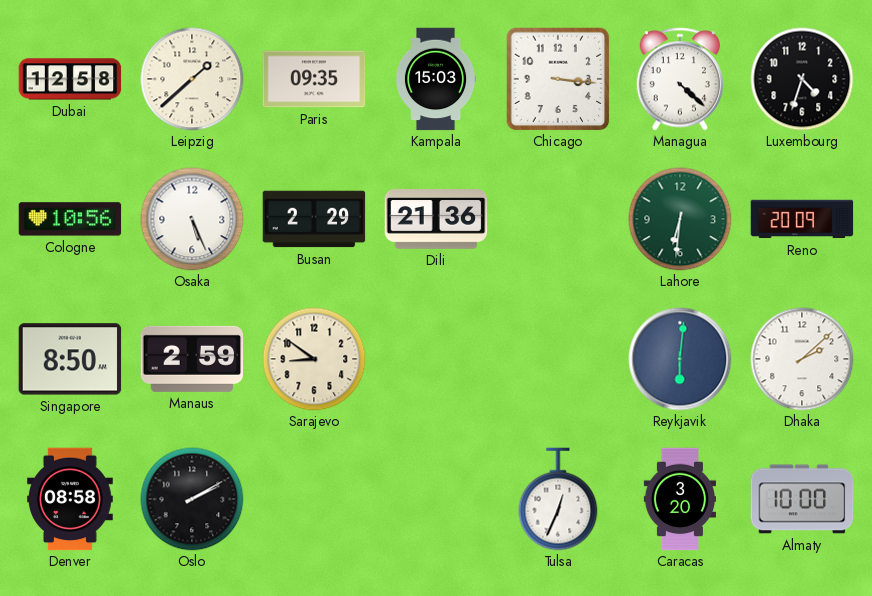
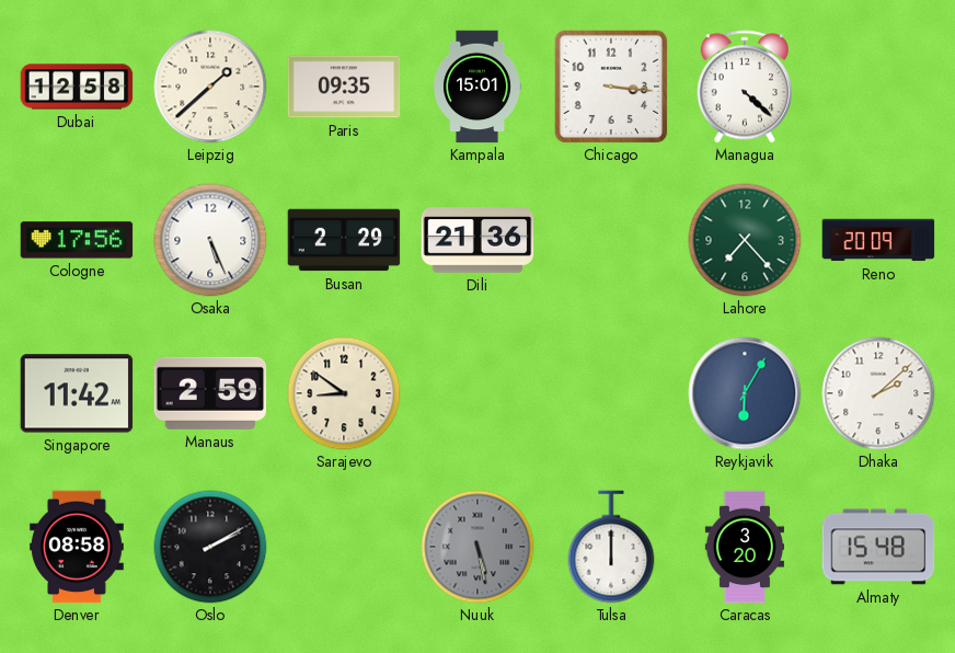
Kampala: 15:03 -> 15:01
Luxembourg: 4:33 -> none
Cologne: 10:56 -> 17:56
Lahore: 6:31 -> 7:23
Singapore: 8:50 -> 11:42
Reykjavik: 6:01 -> 6:05
Nuuk: none -> 5:28
Tulsa: 12:34 -> 12:00
Almaty: 10:00 -> 15:48
